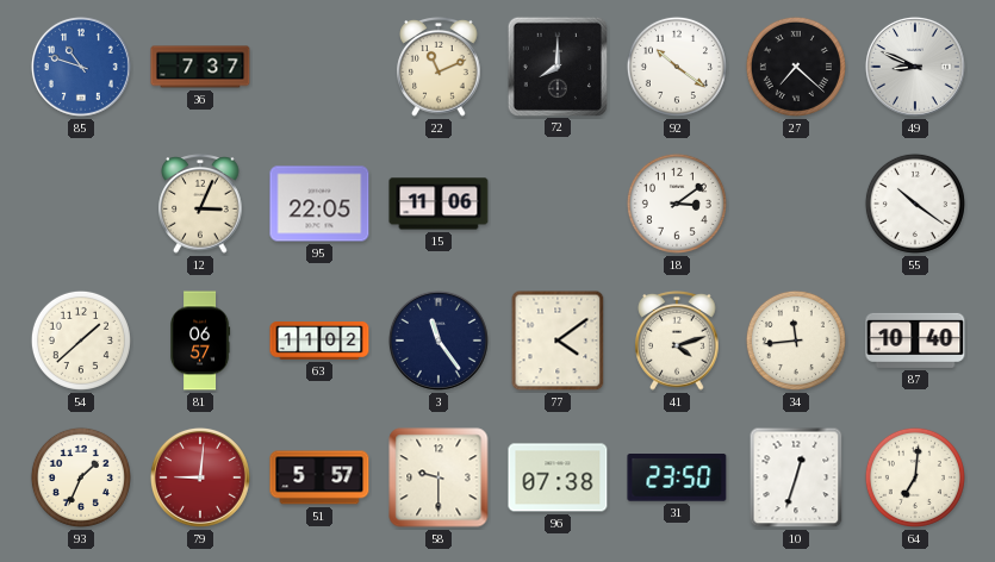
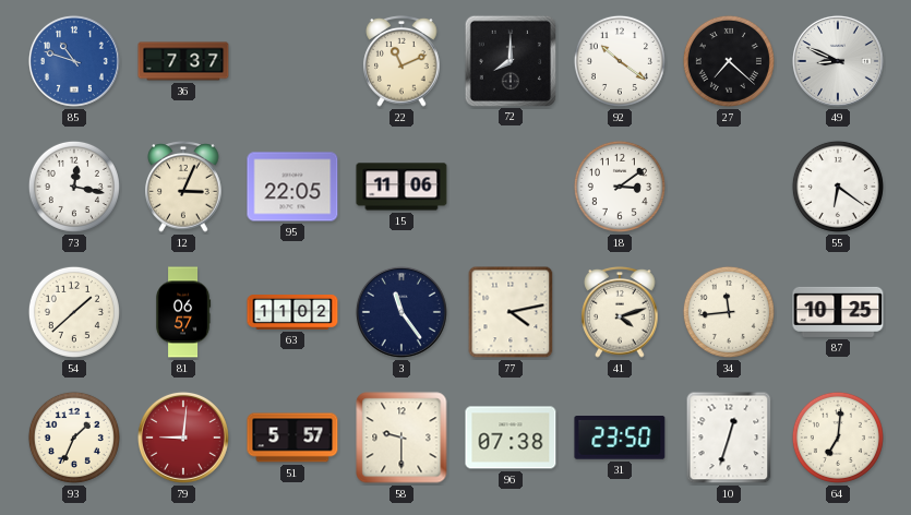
73: none -> 12:17
55: 10:21 -> 6:21
77: 4:09 -> 4:13
87: 10:40 -> 10:25
